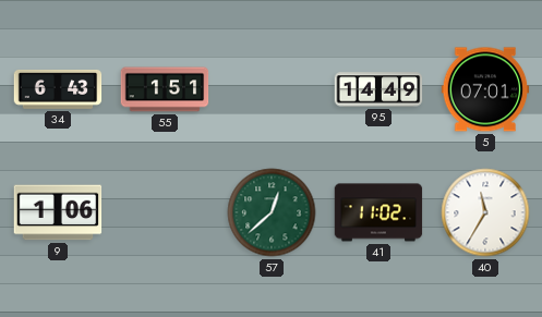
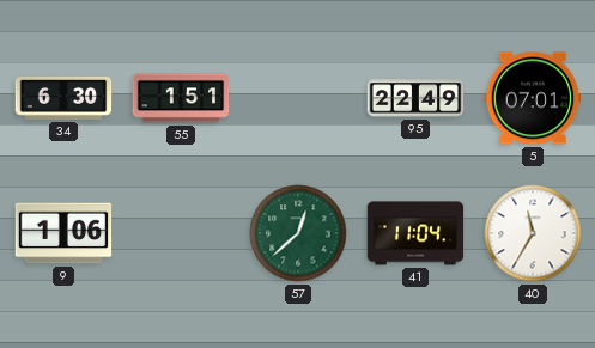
34: 6:43 -> 6:30
95: 14:49 -> 22:49
41: 11:02 -> 11:04
